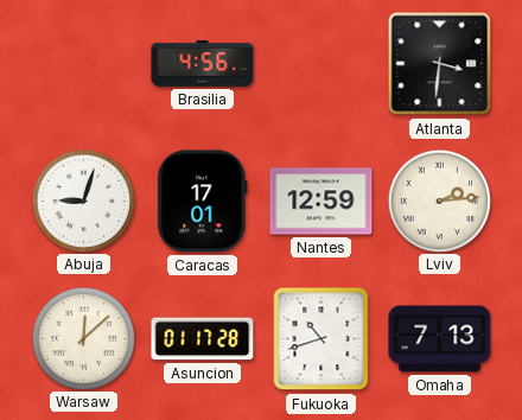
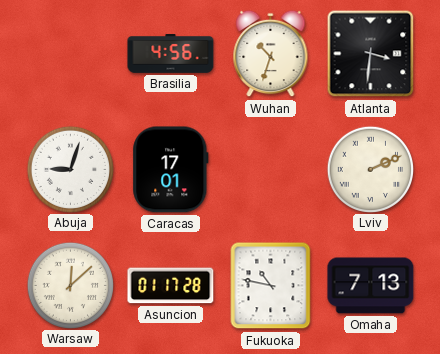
Wuhan: none -> 10:33
Nantes: 12:59 -> none
Lviv: 2:14 -> 2:11
Fukuoka: 10:42 -> 10:47
